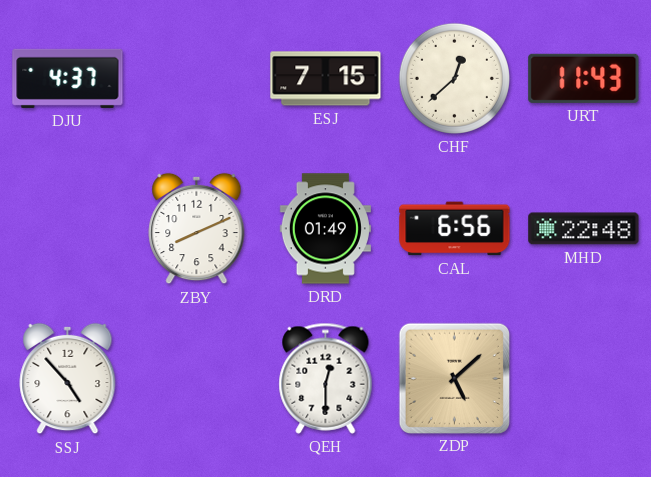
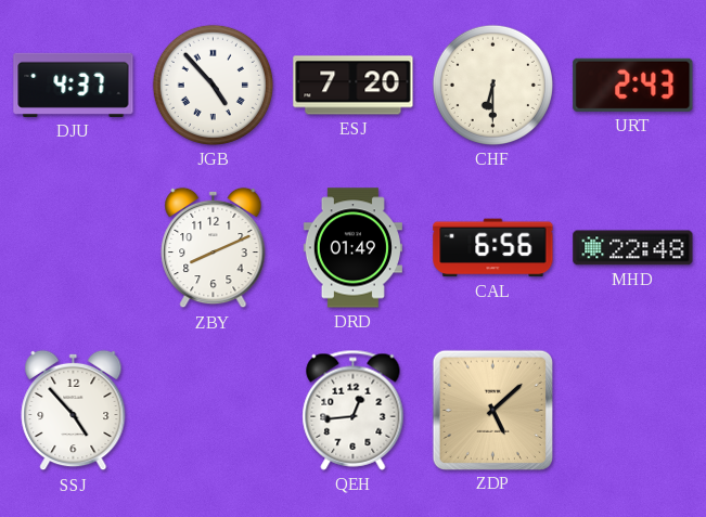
JGB: none -> 4:53
ESJ: 7:15 -> 7:20
CHF: 12:38 -> 6:30
URT: 11:43 -> 2:43
QEH: 12:30 -> 12:44
